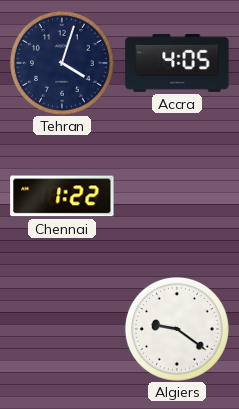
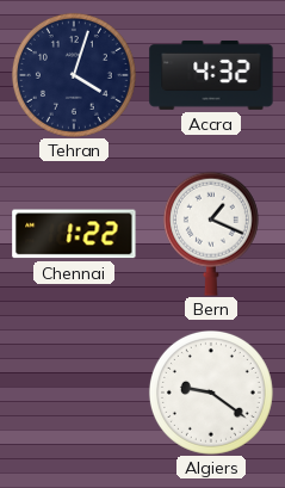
Accra: 4:05 -> 4:32
Bern: none -> 1:19
